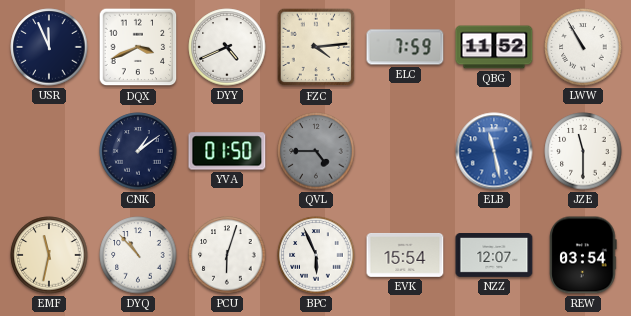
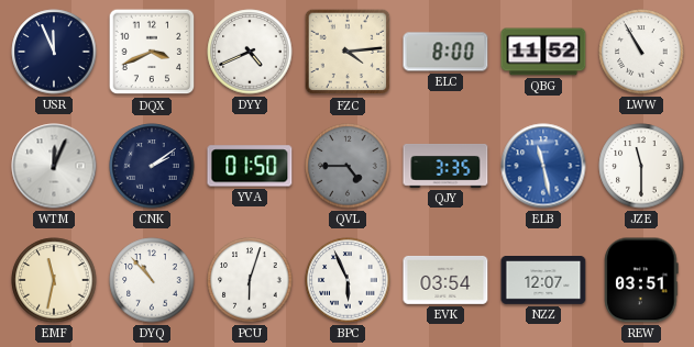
ELC: 7:59 -> 8:00
WTM: none -> 12:04
CNK: 1:09 -> 2:09
QJY: none -> 3:35
EVK: 15:54 -> 03:54
REW: 03:54 -> 03:51
